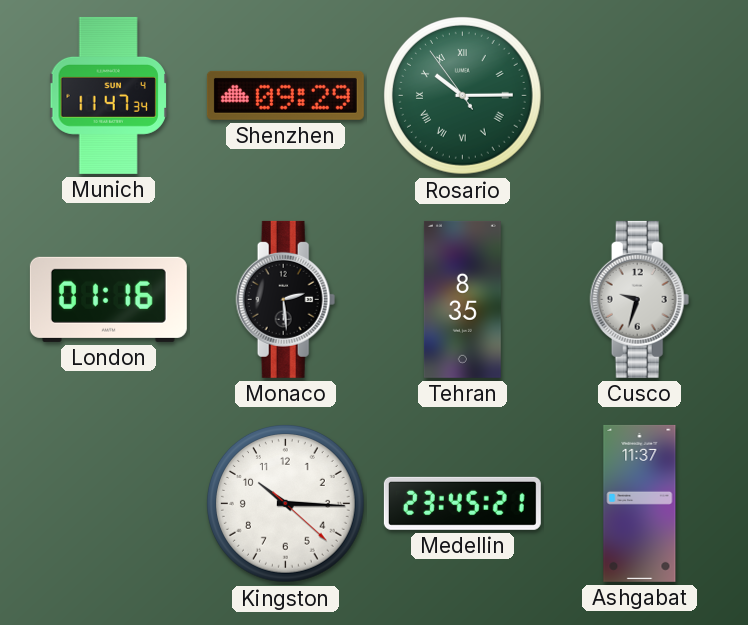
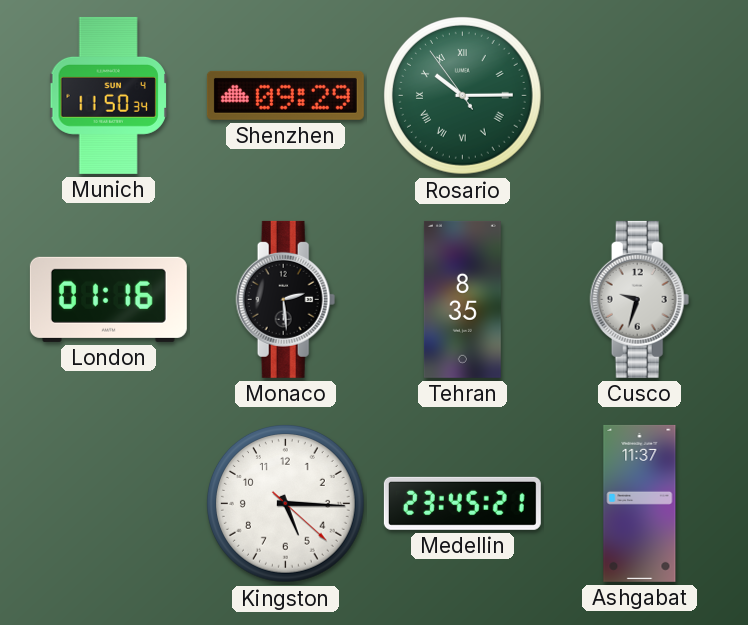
Munich: 11:47 -> 11:50
Kingston: 10:15 -> 5:15
